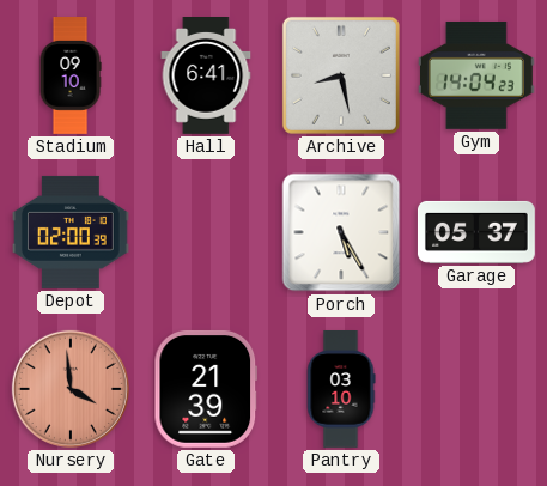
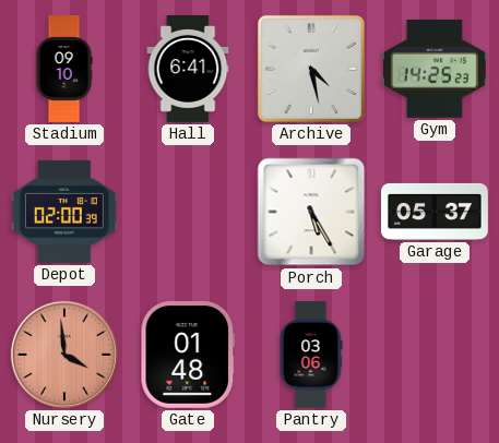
Archive: 8:28 -> 4:28
Gym: 14:04 -> 14:25
Gate: 21:39 -> 01:48
Pantry: 03:10 -> 03:06
